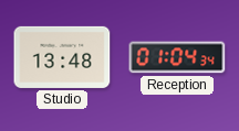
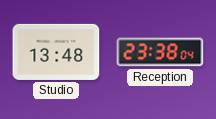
Reception: 01:04 -> 23:38
